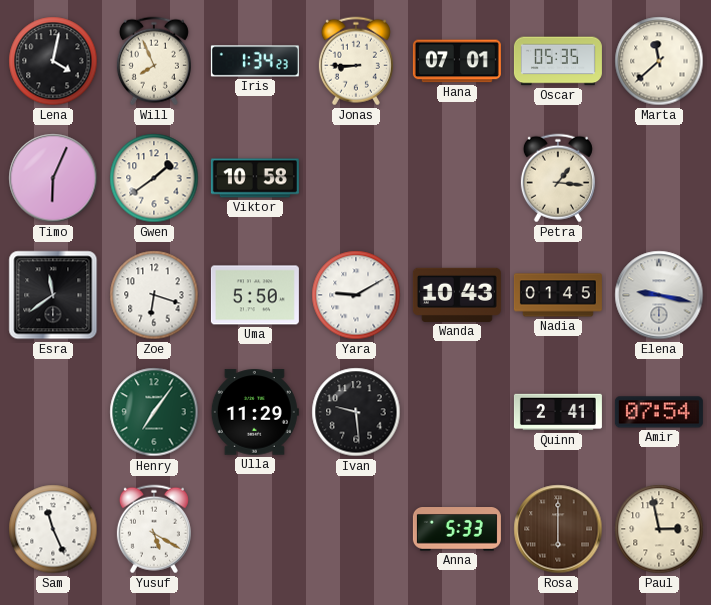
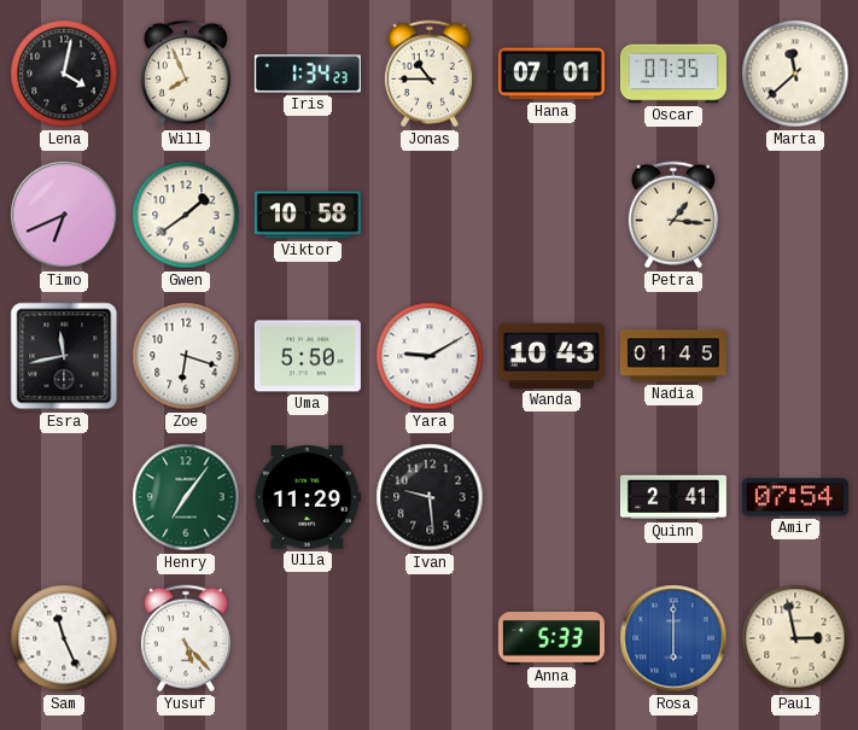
Jonas: 8:45 -> 10:45
Oscar: 05:35 -> 07:35
Timo: 6:04 -> 6:41
Esra: 11:39 -> 11:43
Elena: 9:17 -> none
Yusuf: 5:20 -> 5:23
Rosa dial: brown -> blue
